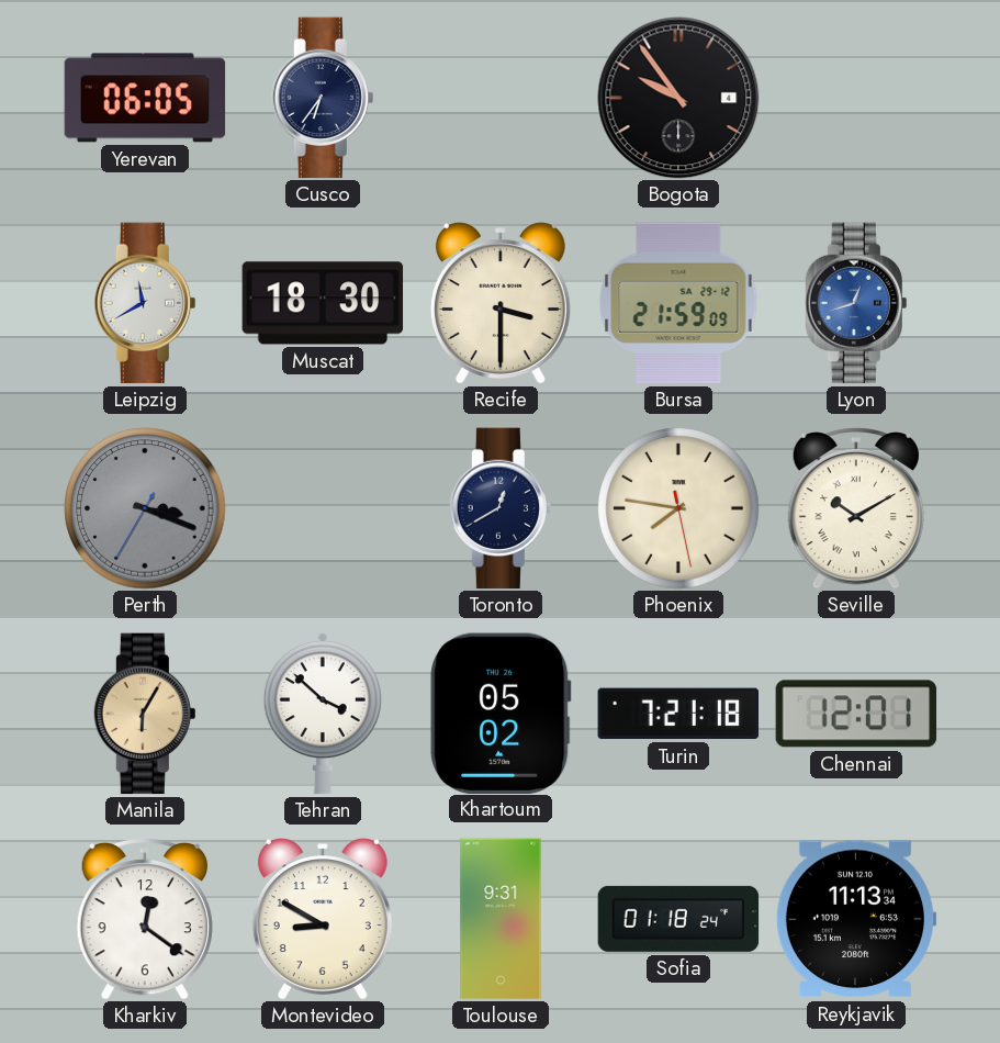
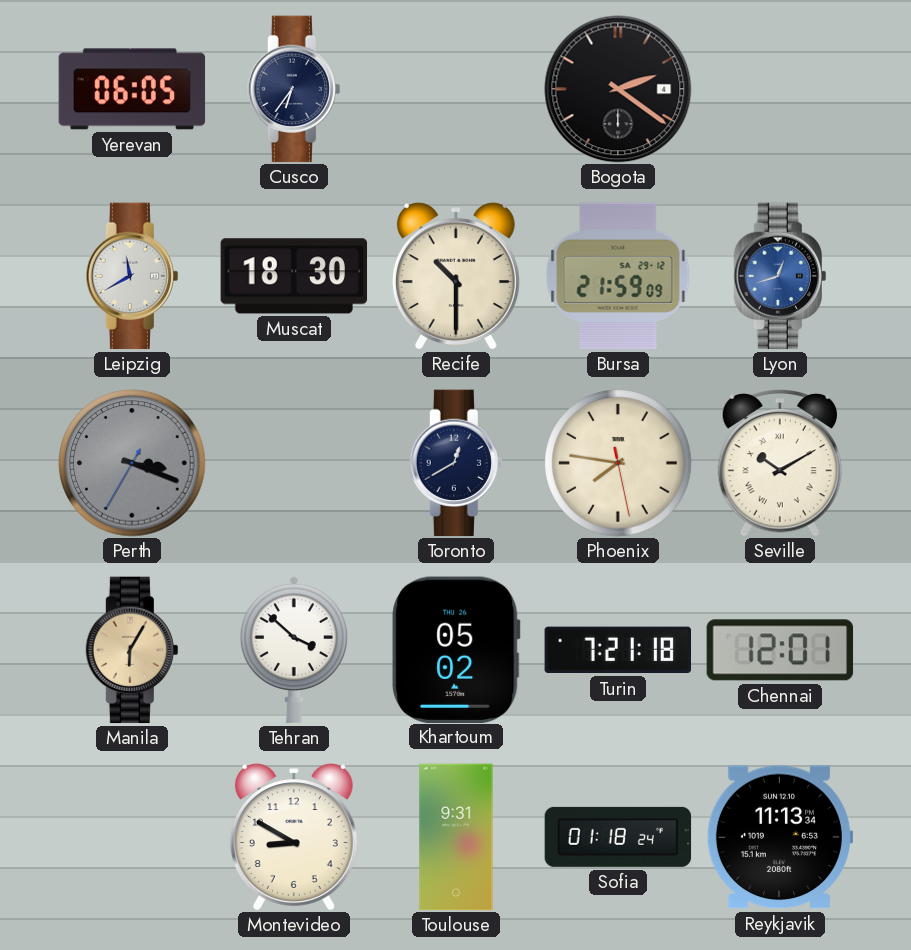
Bogota: 9:54 -> 2:21
Recife: 3:30 -> 10:30
Kharkiv: 12:21 -> none
